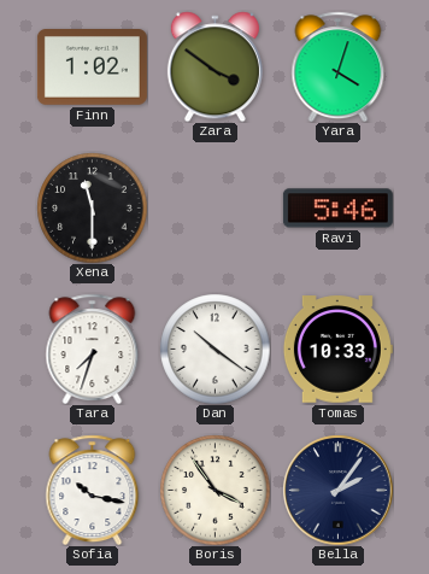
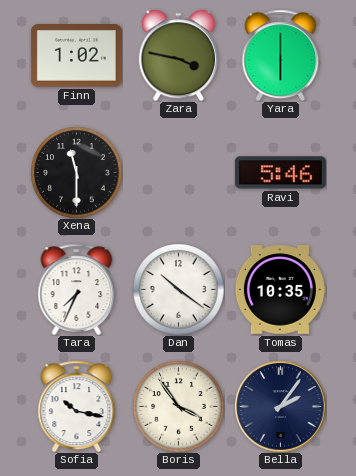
Zara: 3:51 -> 3:47
Yara: 4:03 -> 6:00
Tara: 7:33 -> 7:34
Tomas: 10:33 -> 10:35
